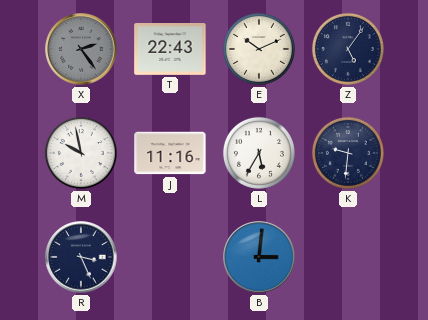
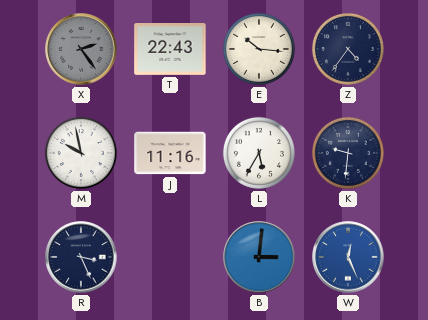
E: 10:11 -> 10:16
Z: 5:06 -> 4:36
W: none -> 12:26
